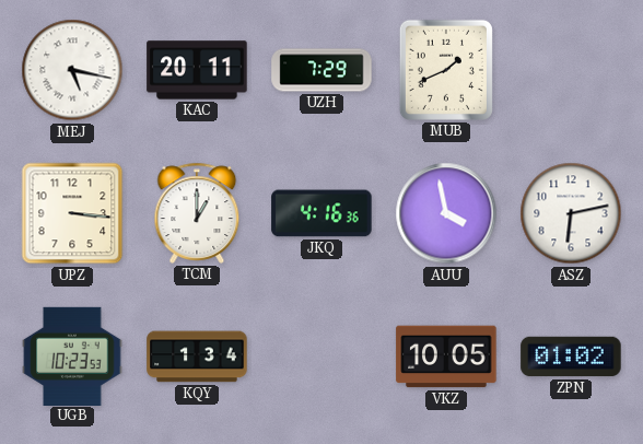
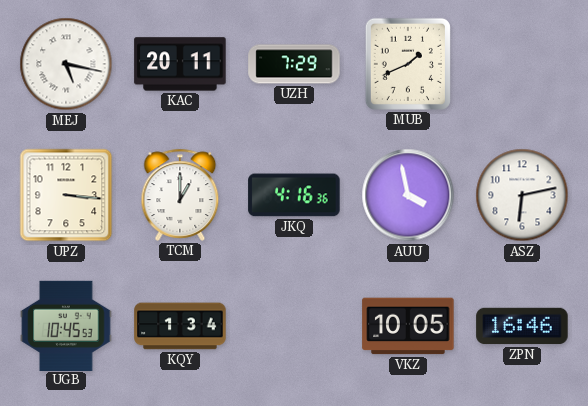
UGB: 10:23 -> 10:45
ZPN: 01:02 -> 16:46
